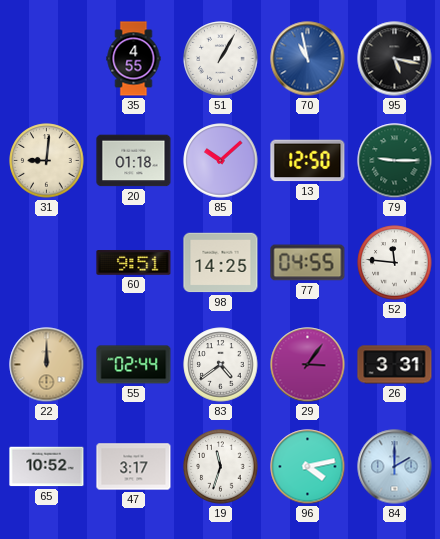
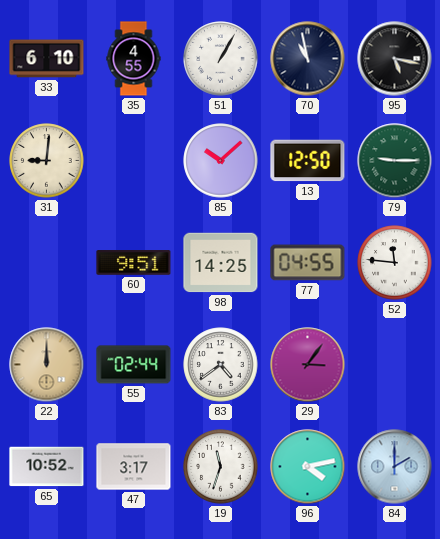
33: none -> 6:10
70 dial: blue -> navy
20: 01:18 -> none
26: 3:31 -> none
